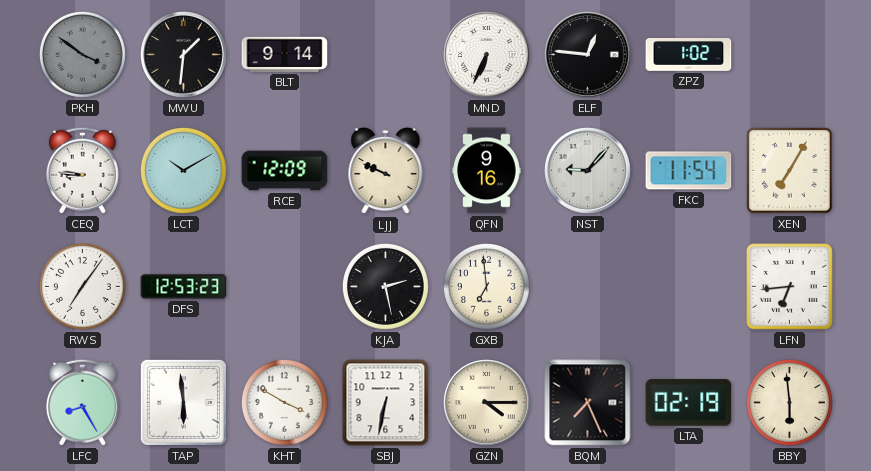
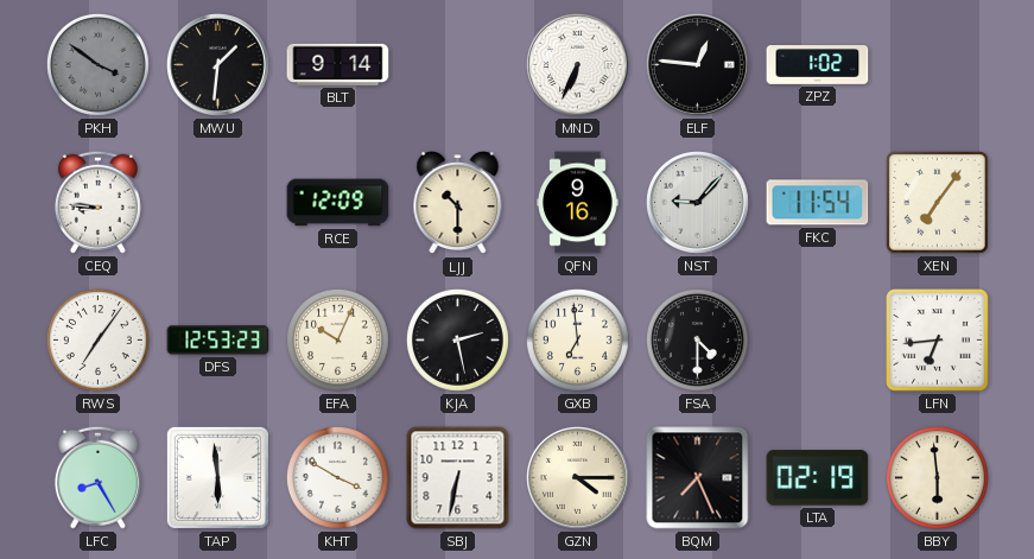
LCT: 10:10 -> none
LJJ: 9:49 -> 10:30
XEN: 7:05 -> 7:06
EFA: none -> 10:04
FSA: none -> 4:30
